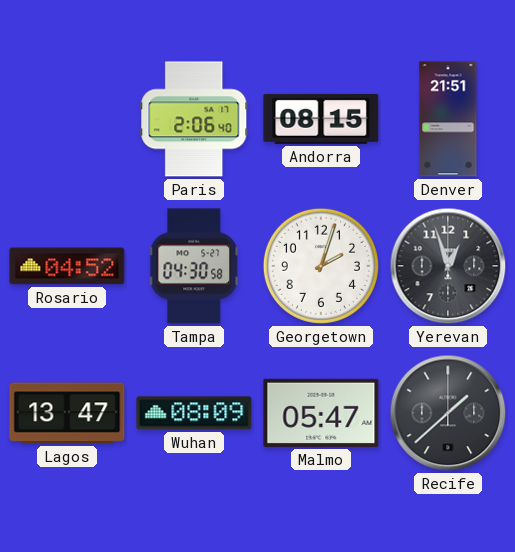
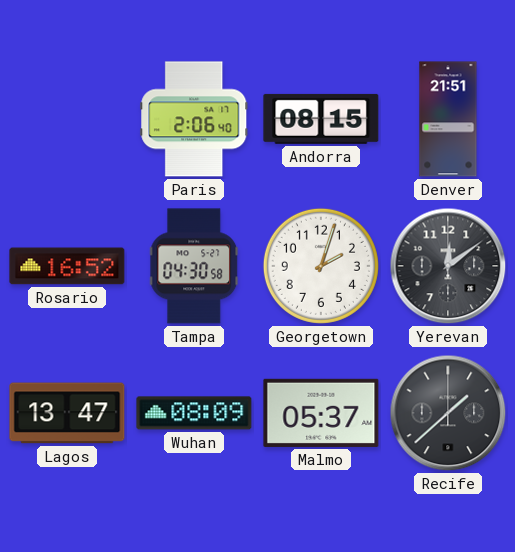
Rosario: 04:52 -> 16:52
Yerevan: 12:57 -> 12:09
Malmo: 05:47 -> 05:37
